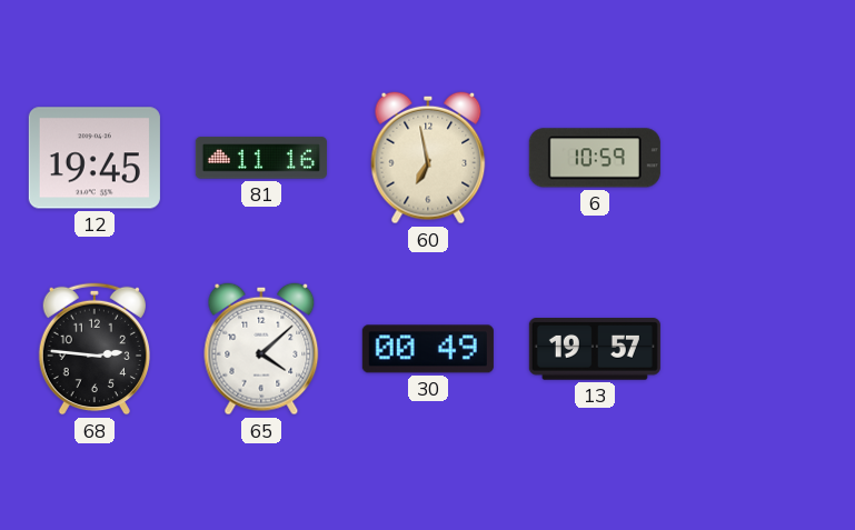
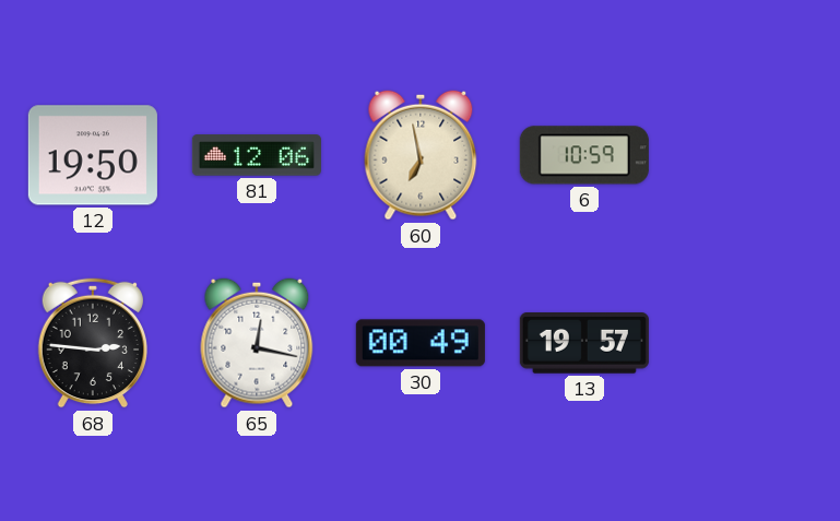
12: 19:45 -> 19:50
81: 11:16 -> 12:06
65: 4:08 -> 12:17
